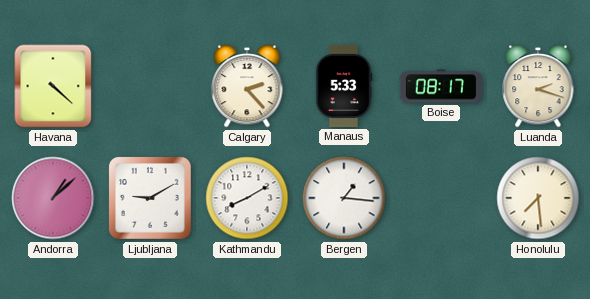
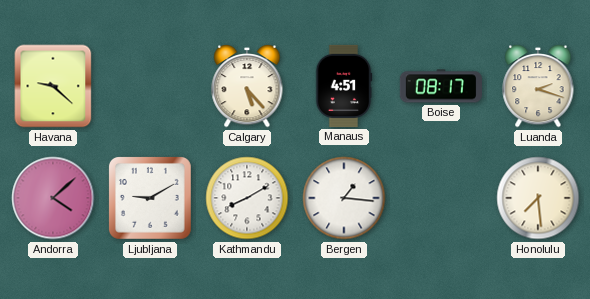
Havana: 4:22 -> 9:22
Calgary: 2:23 -> 5:23
Manaus: 5:33 -> 4:51
Andorra: 1:08 -> 4:08
